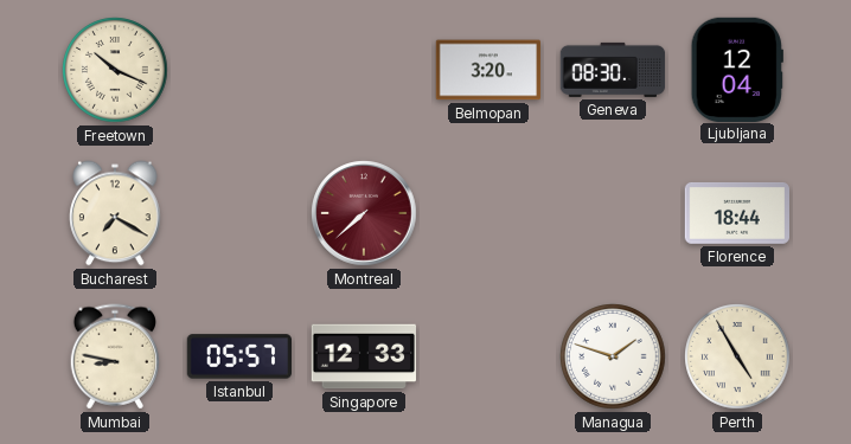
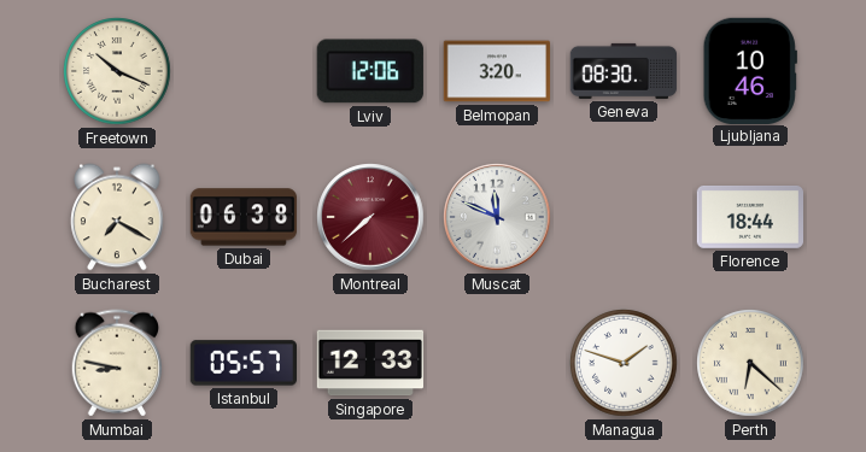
Lviv: none -> 12:06
Ljubljana: 12:04 -> 10:46
Dubai: none -> 06:38
Muscat: none -> 11:49
Perth: 4:55 -> 6:22
